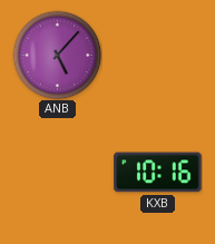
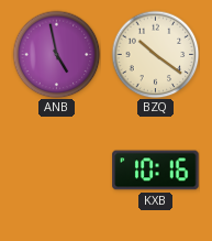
ANB: 5:07 -> 4:58
BZQ: none -> 10:21
